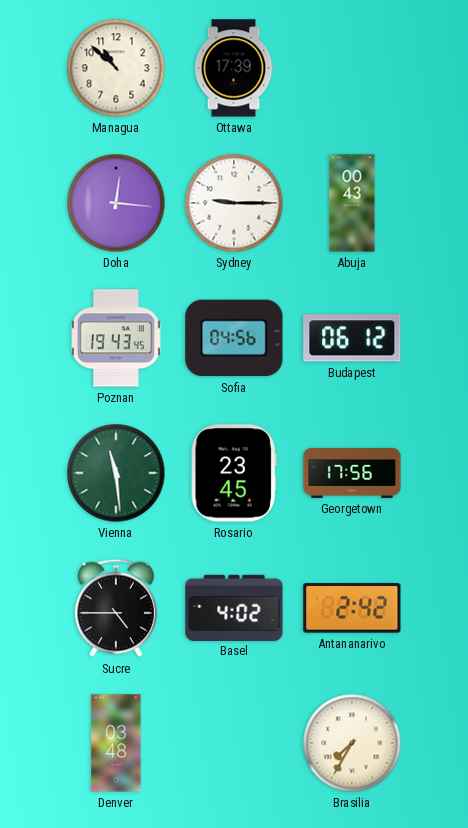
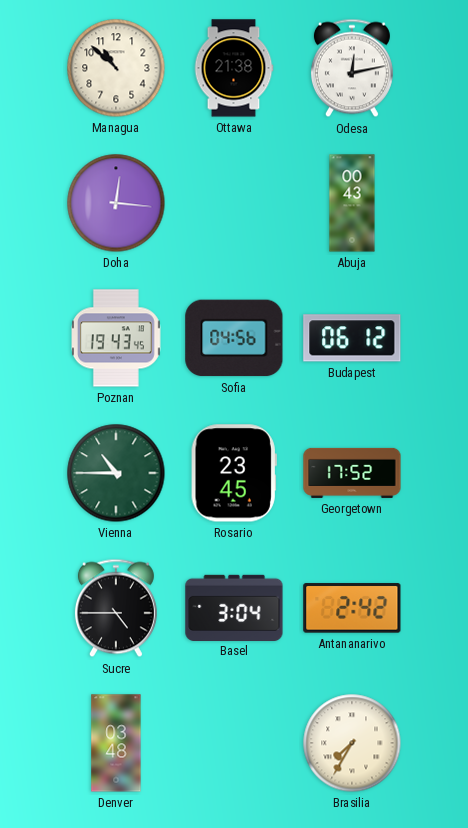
Ottawa: 17:39 -> 21:38
Odesa: none -> 12:13
Sydney: 9:15 -> none
Vienna: 11:29 -> 10:45
Georgetown: 17:56 -> 17:52
Basel: 4:02 -> 3:04
